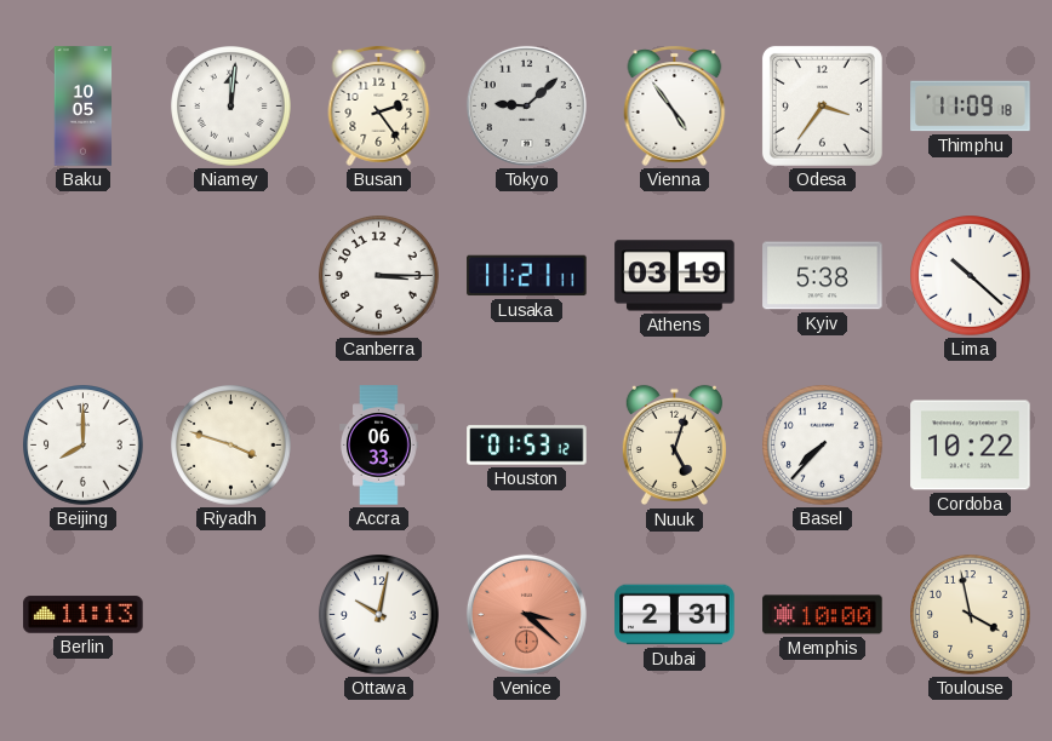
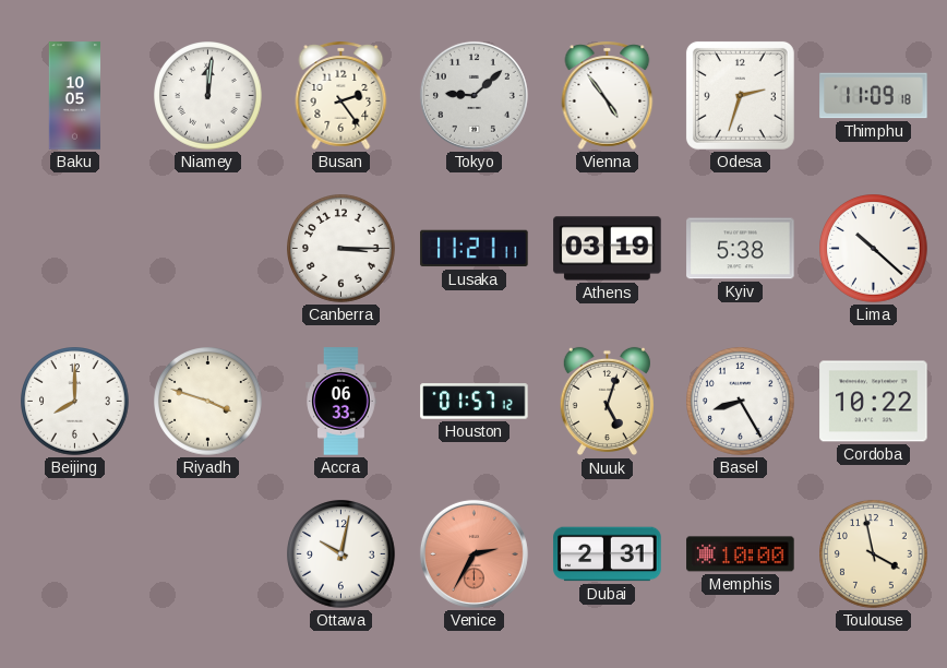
Odesa: 3:36 -> 2:33
Houston: 01:53 -> 01:57
Basel: 7:37 -> 8:25
Berlin: 11:13 -> none
Venice: 3:22 -> 2:35
